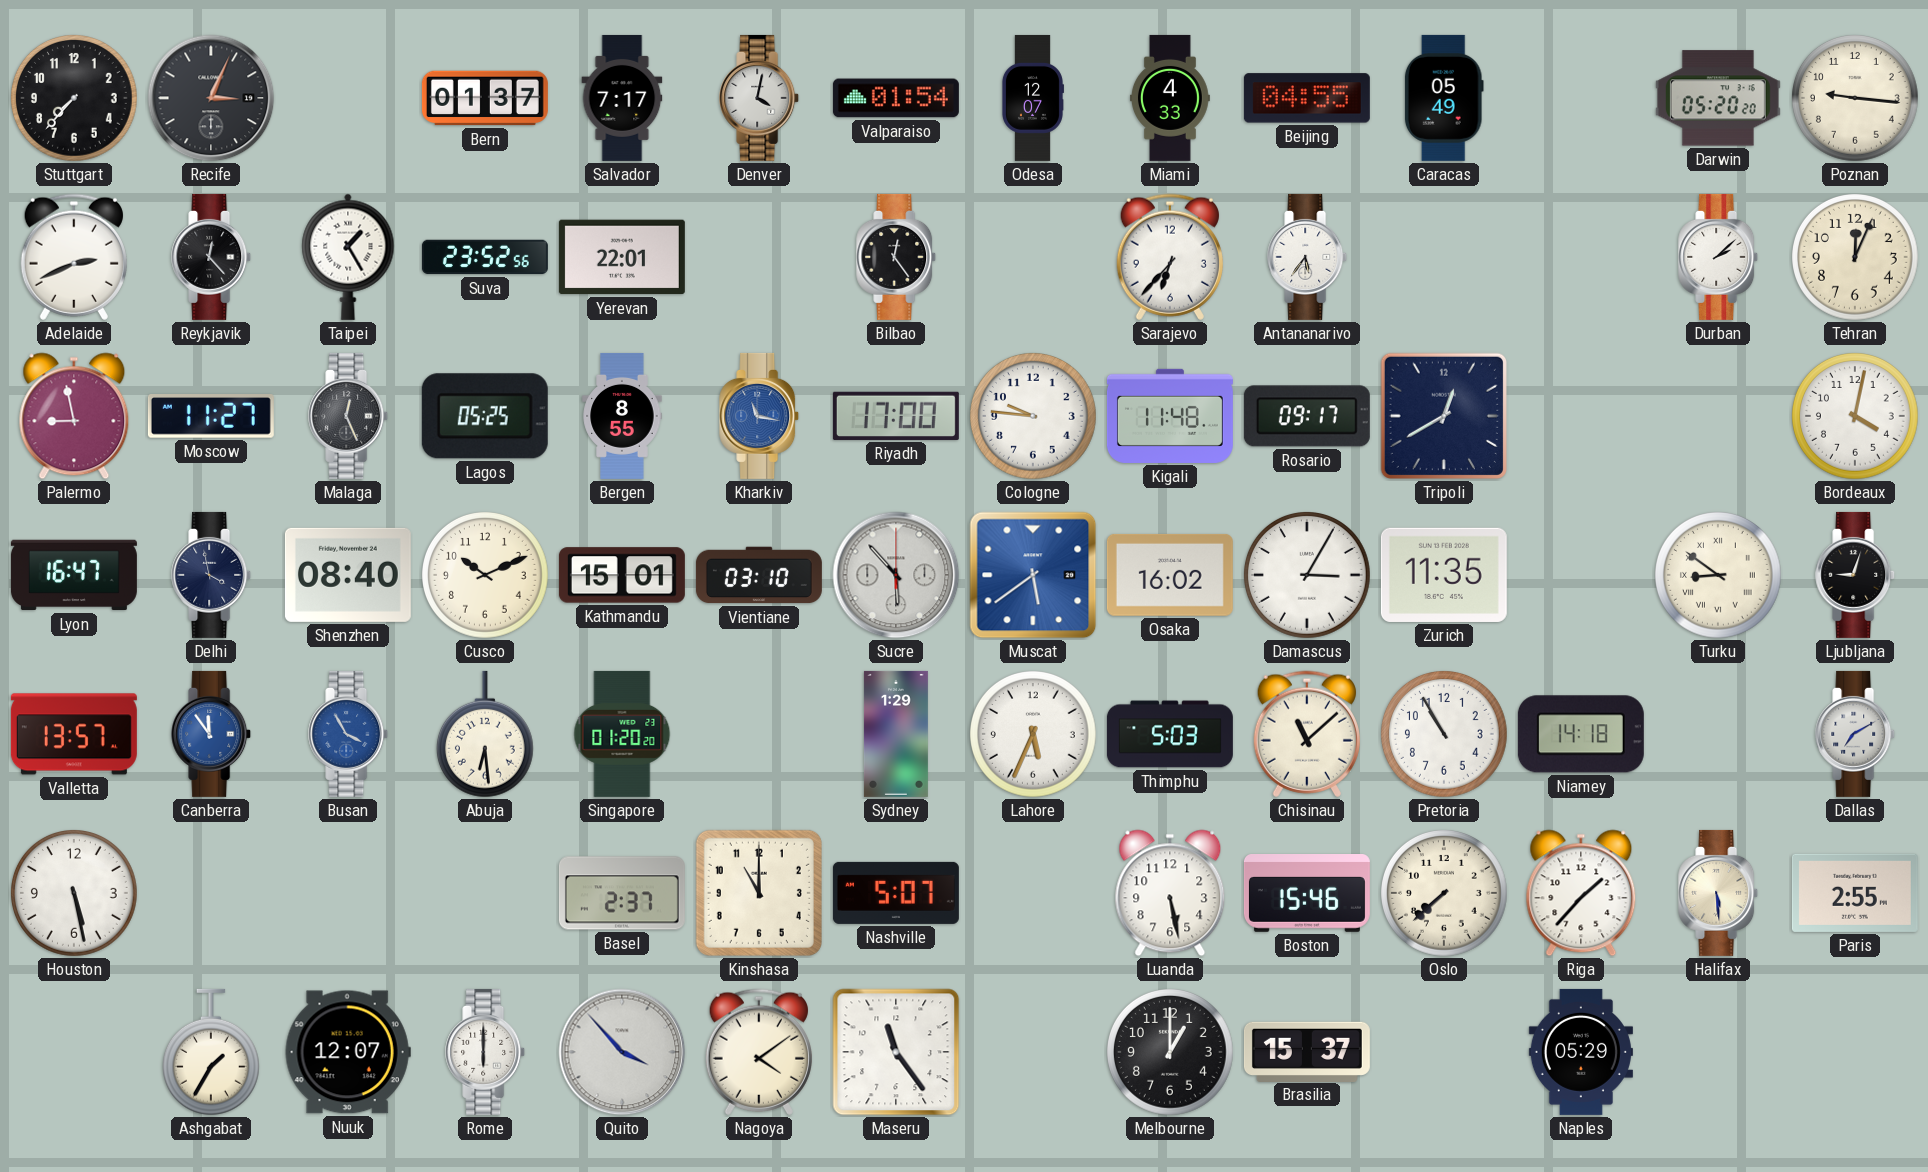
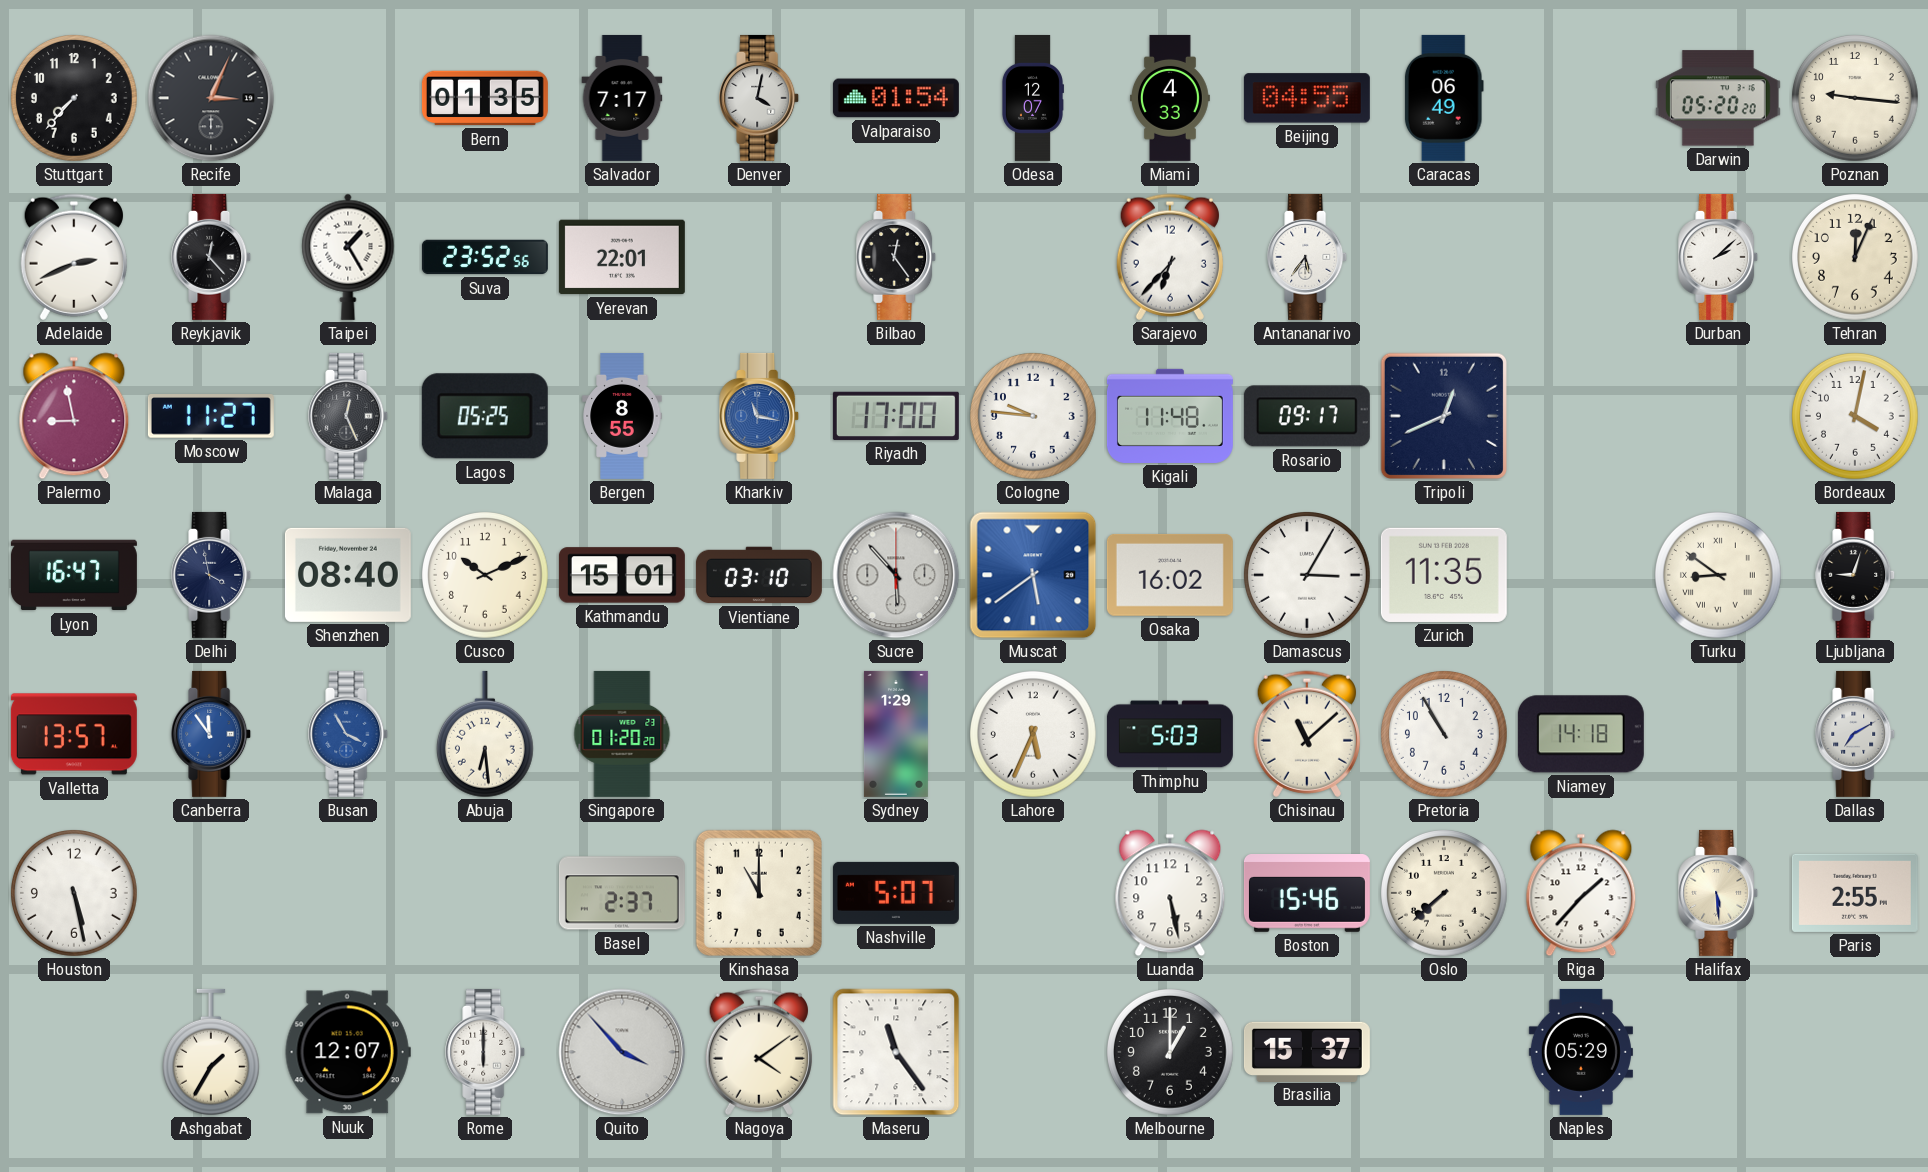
Bern: 01:37 -> 01:35
Caracas: 05:49 -> 06:49
Tripoli: 12:40 -> 12:41
